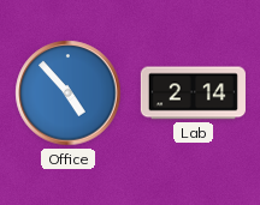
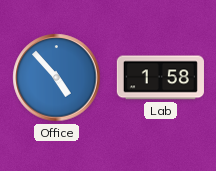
Lab: 2:14 -> 1:58
